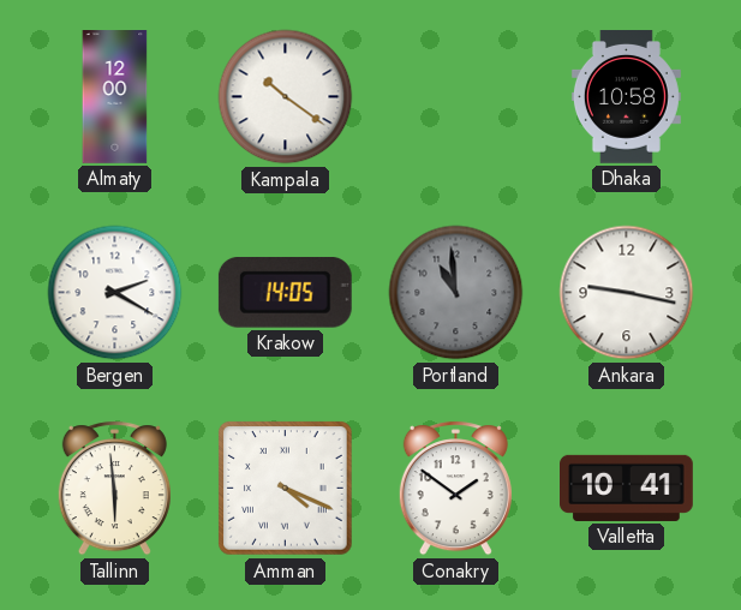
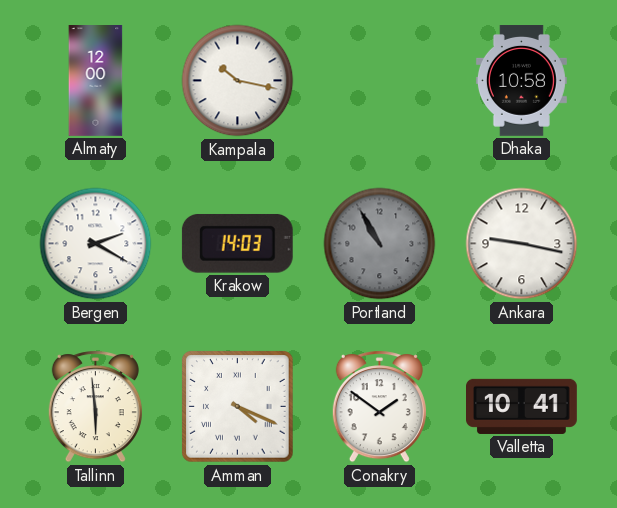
Kampala: 10:21 -> 10:17
Krakow: 14:05 -> 14:03
Portland: 10:59 -> 10:55
